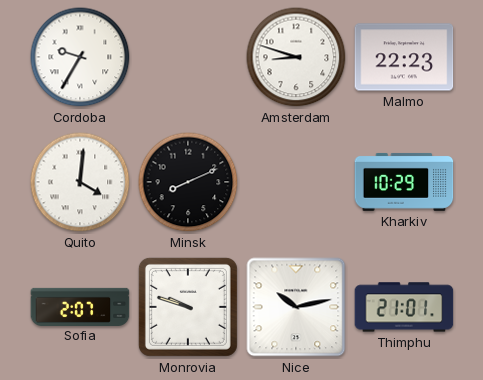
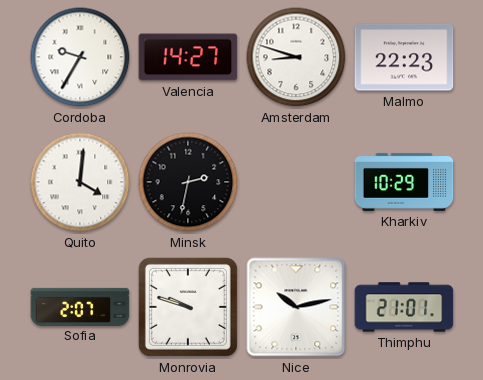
Valencia: none -> 14:27
Minsk: 8:11 -> 2:32
